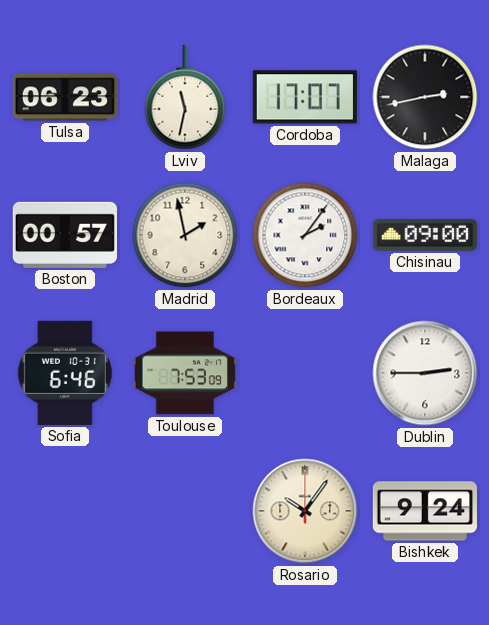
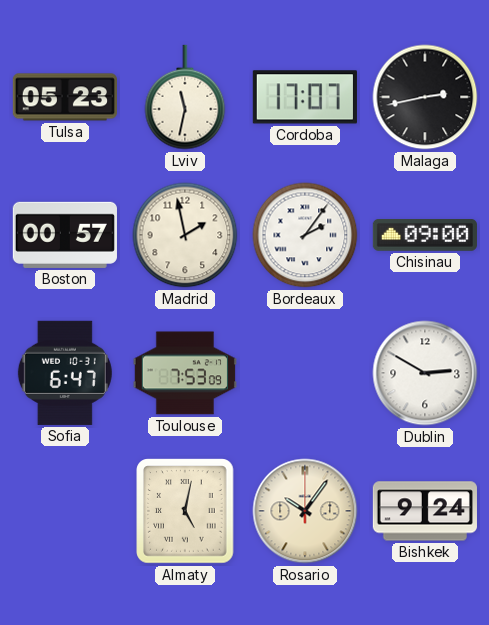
Tulsa: 06:23 -> 05:23
Sofia: 6:46 -> 6:47
Dublin: 2:45 -> 2:50
Almaty: none -> 5:02
